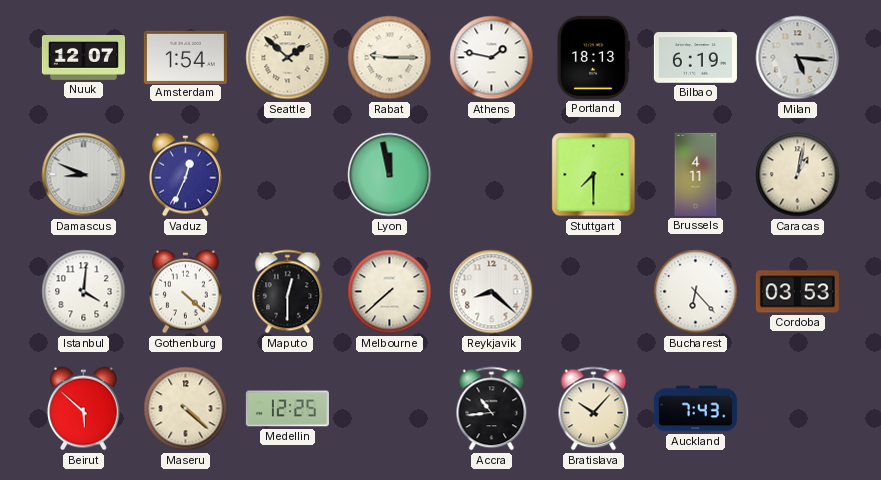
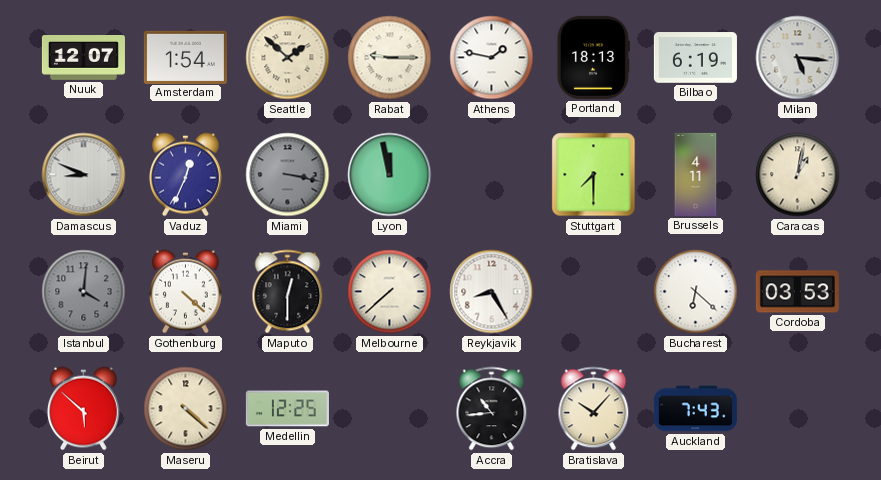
Miami: none -> 3:17
Istanbul dial: white -> grey
Reykjavik: 8:22 -> 8:25
Bucharest: 6:23 -> 6:22
